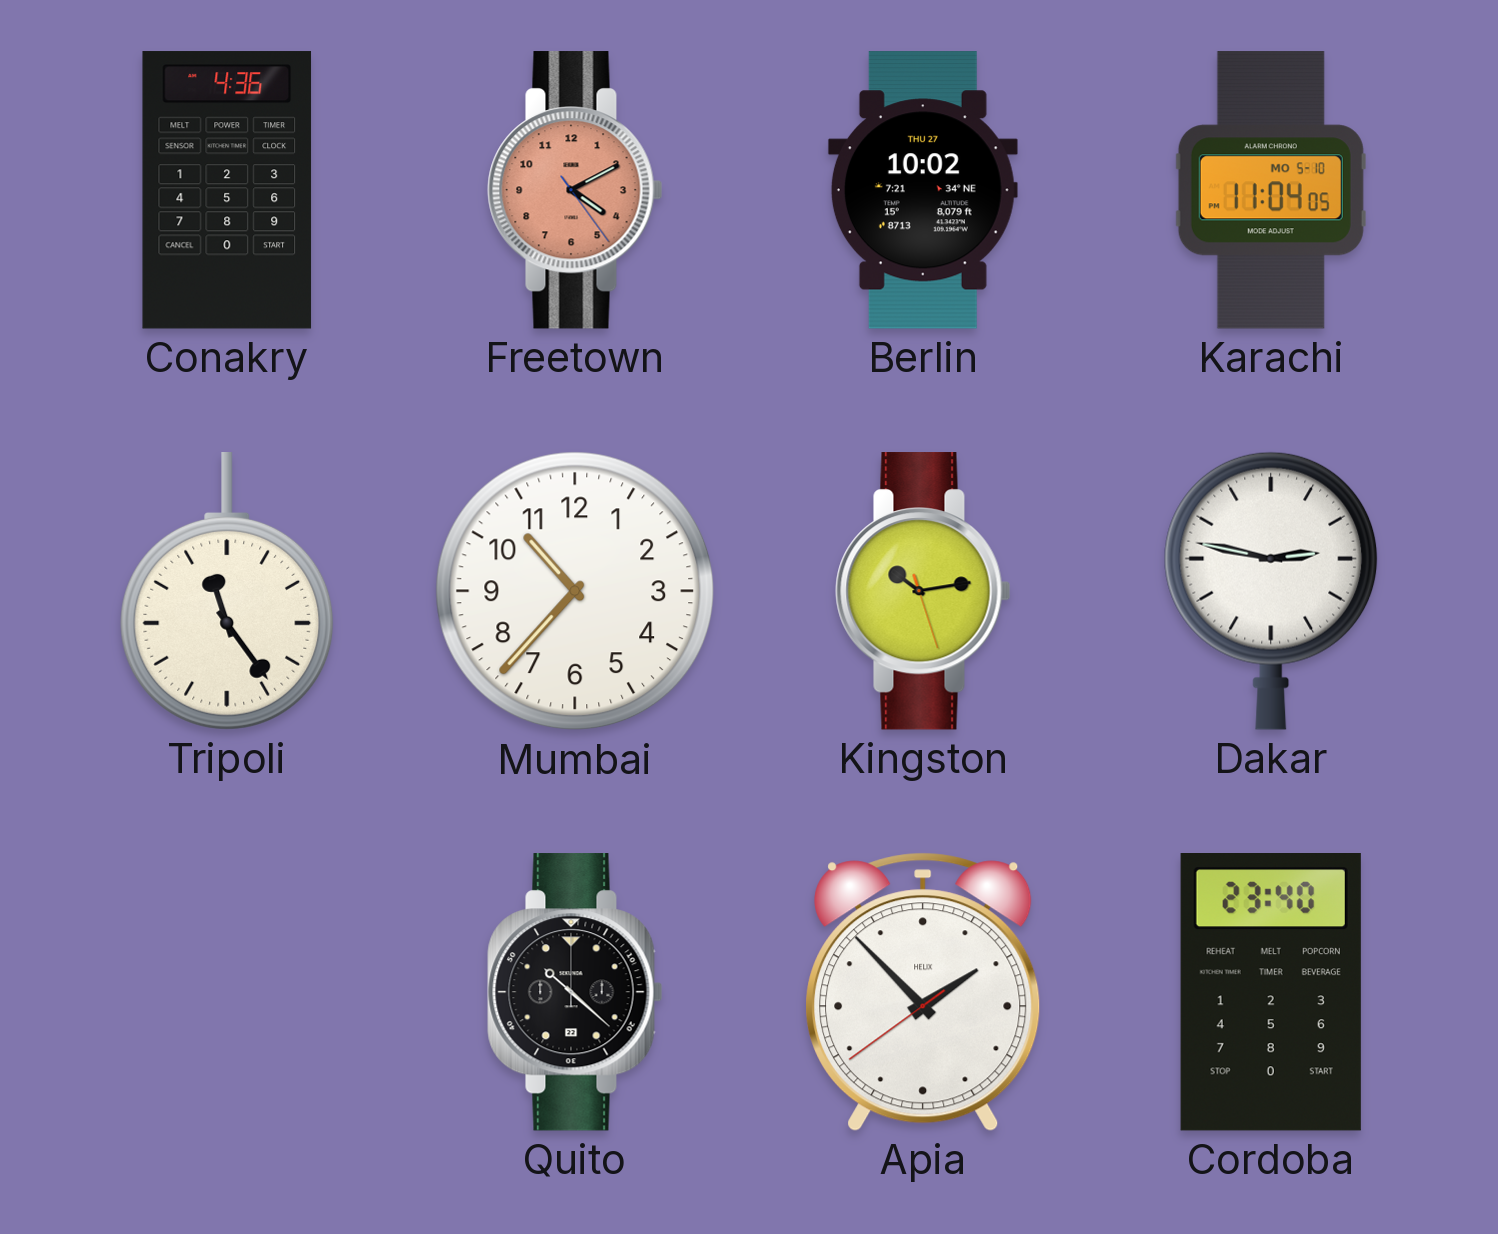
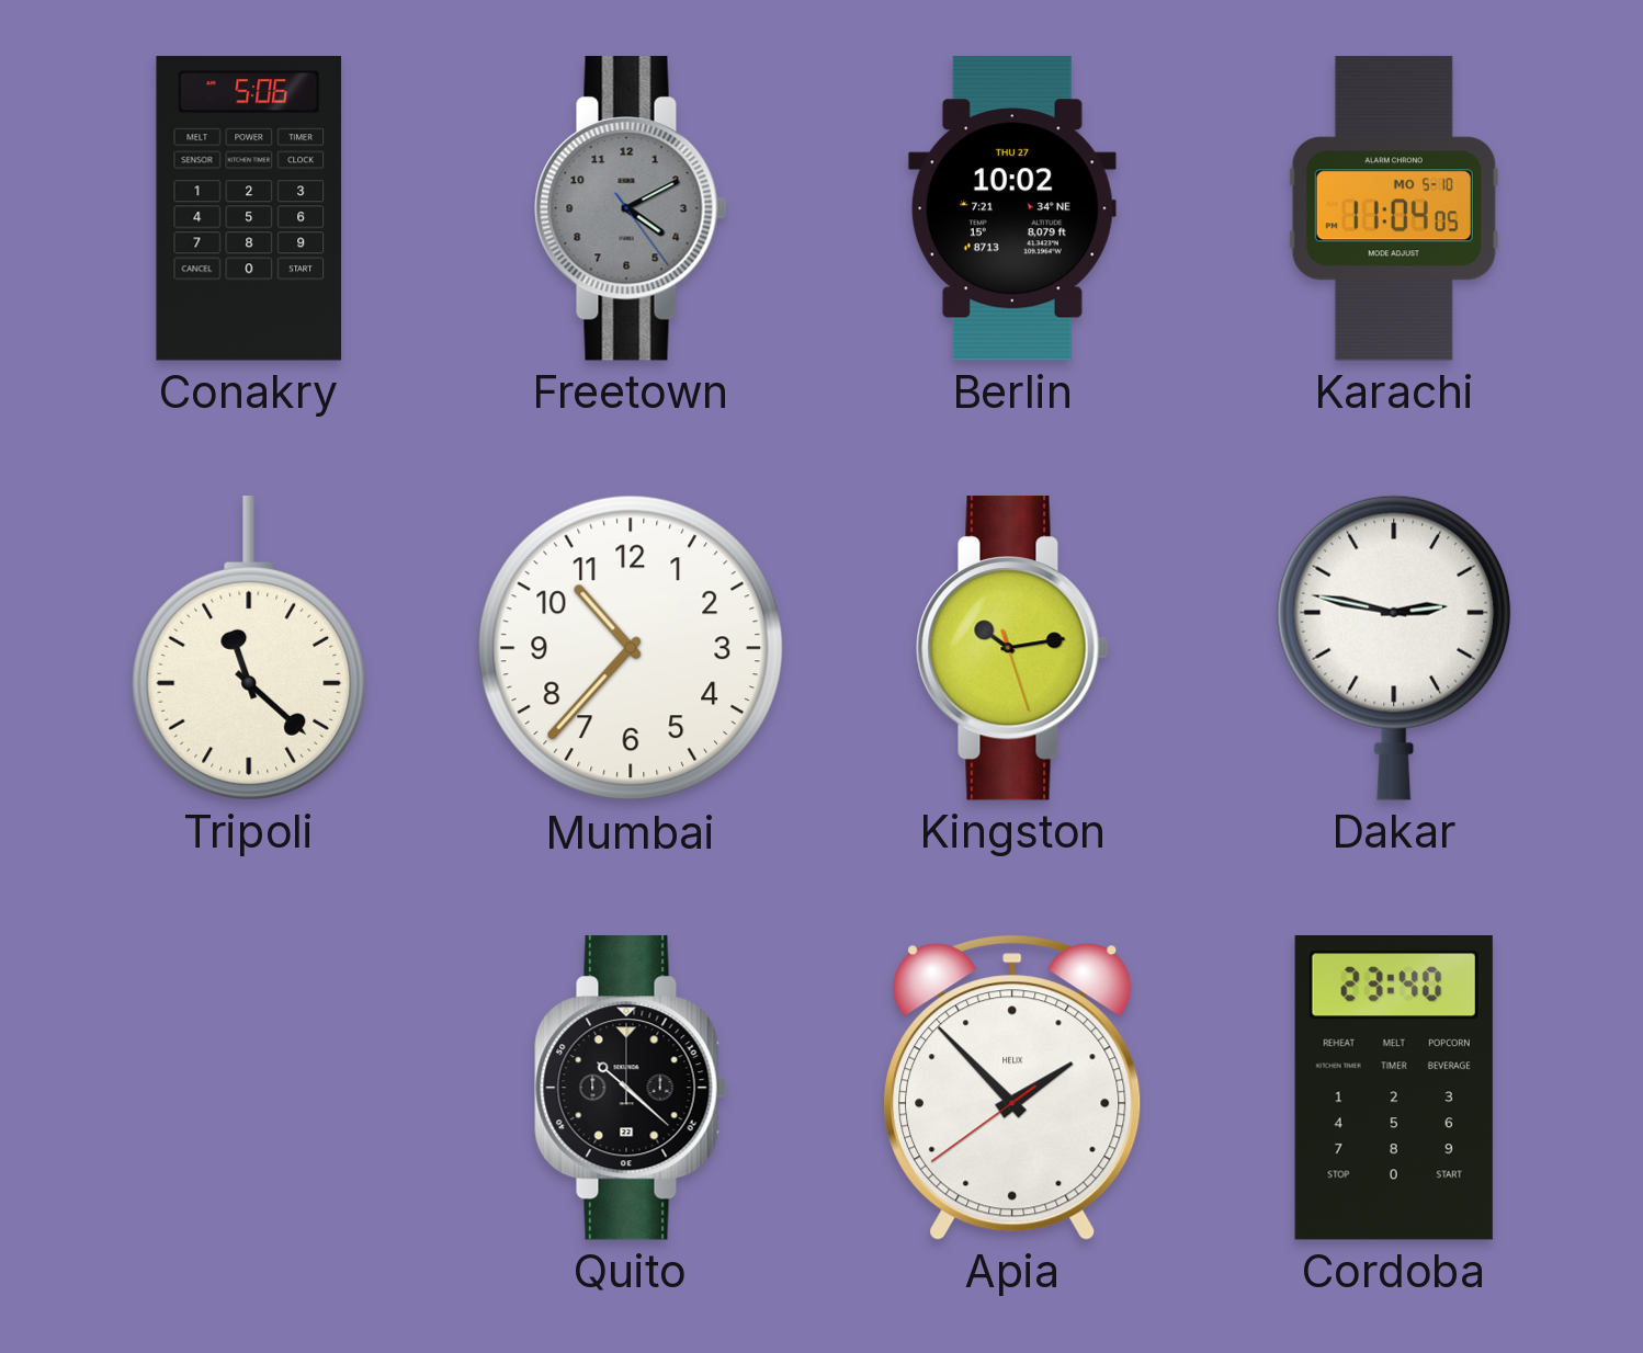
Conakry: 4:36 -> 5:06
Freetown dial: salmon -> grey
Tripoli: 11:24 -> 11:22
